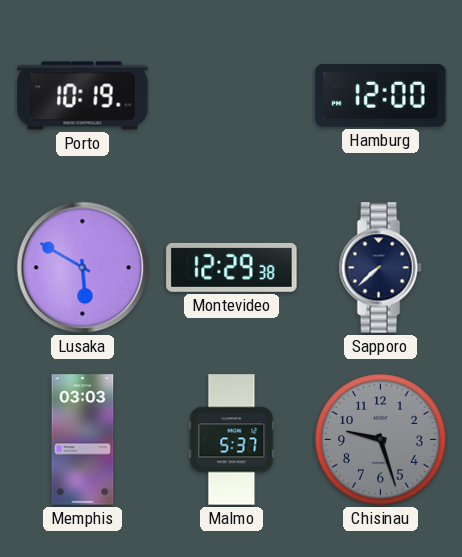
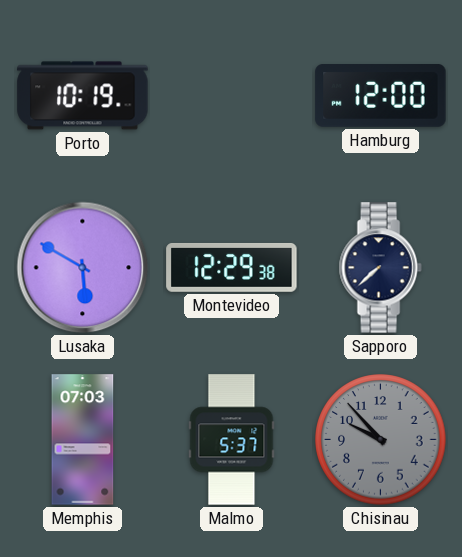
Memphis: 03:03 -> 07:03
Chisinau: 9:27 -> 9:53
